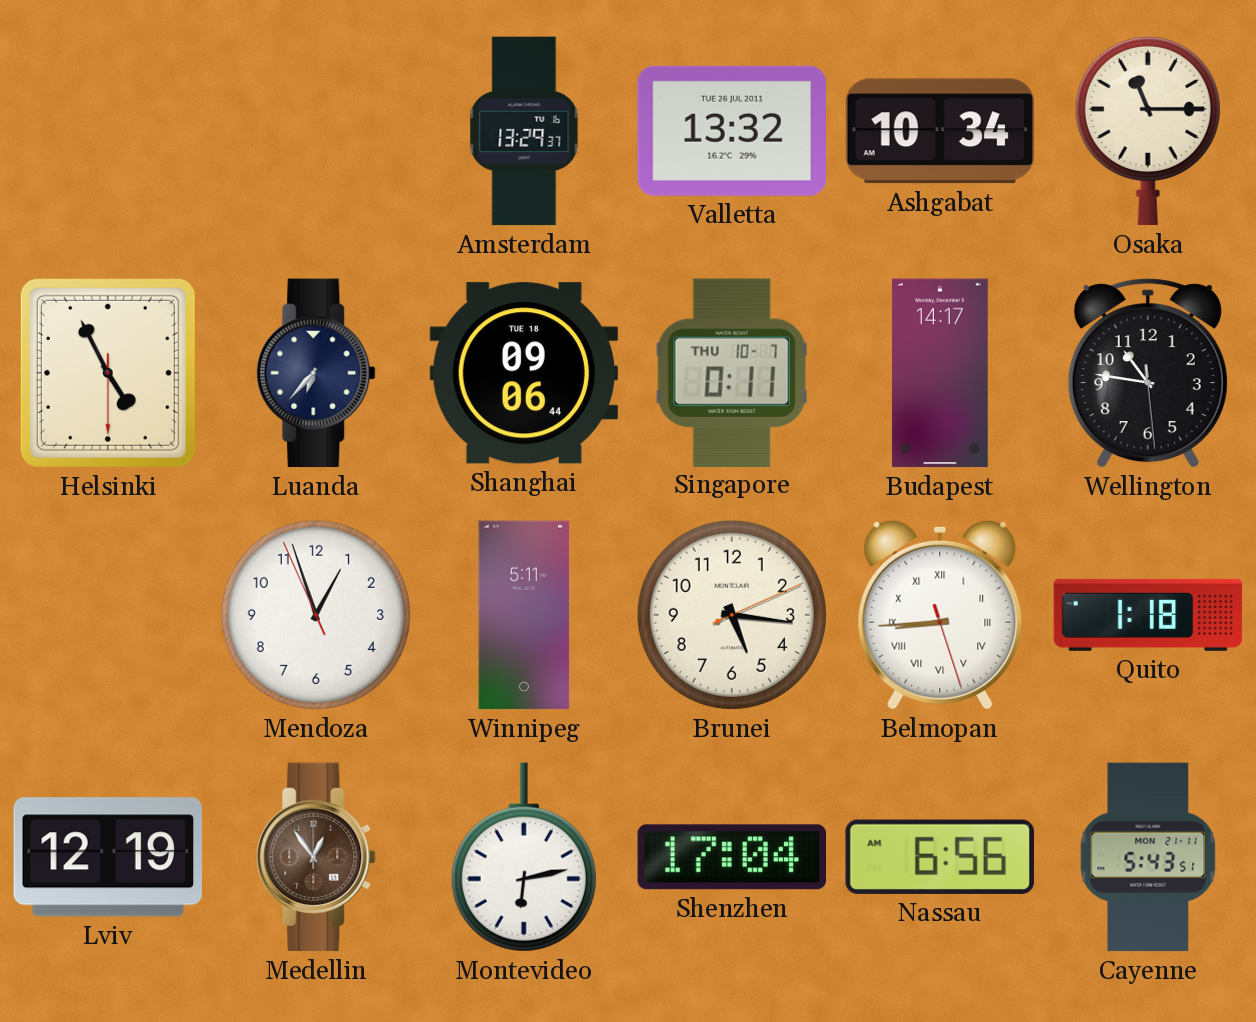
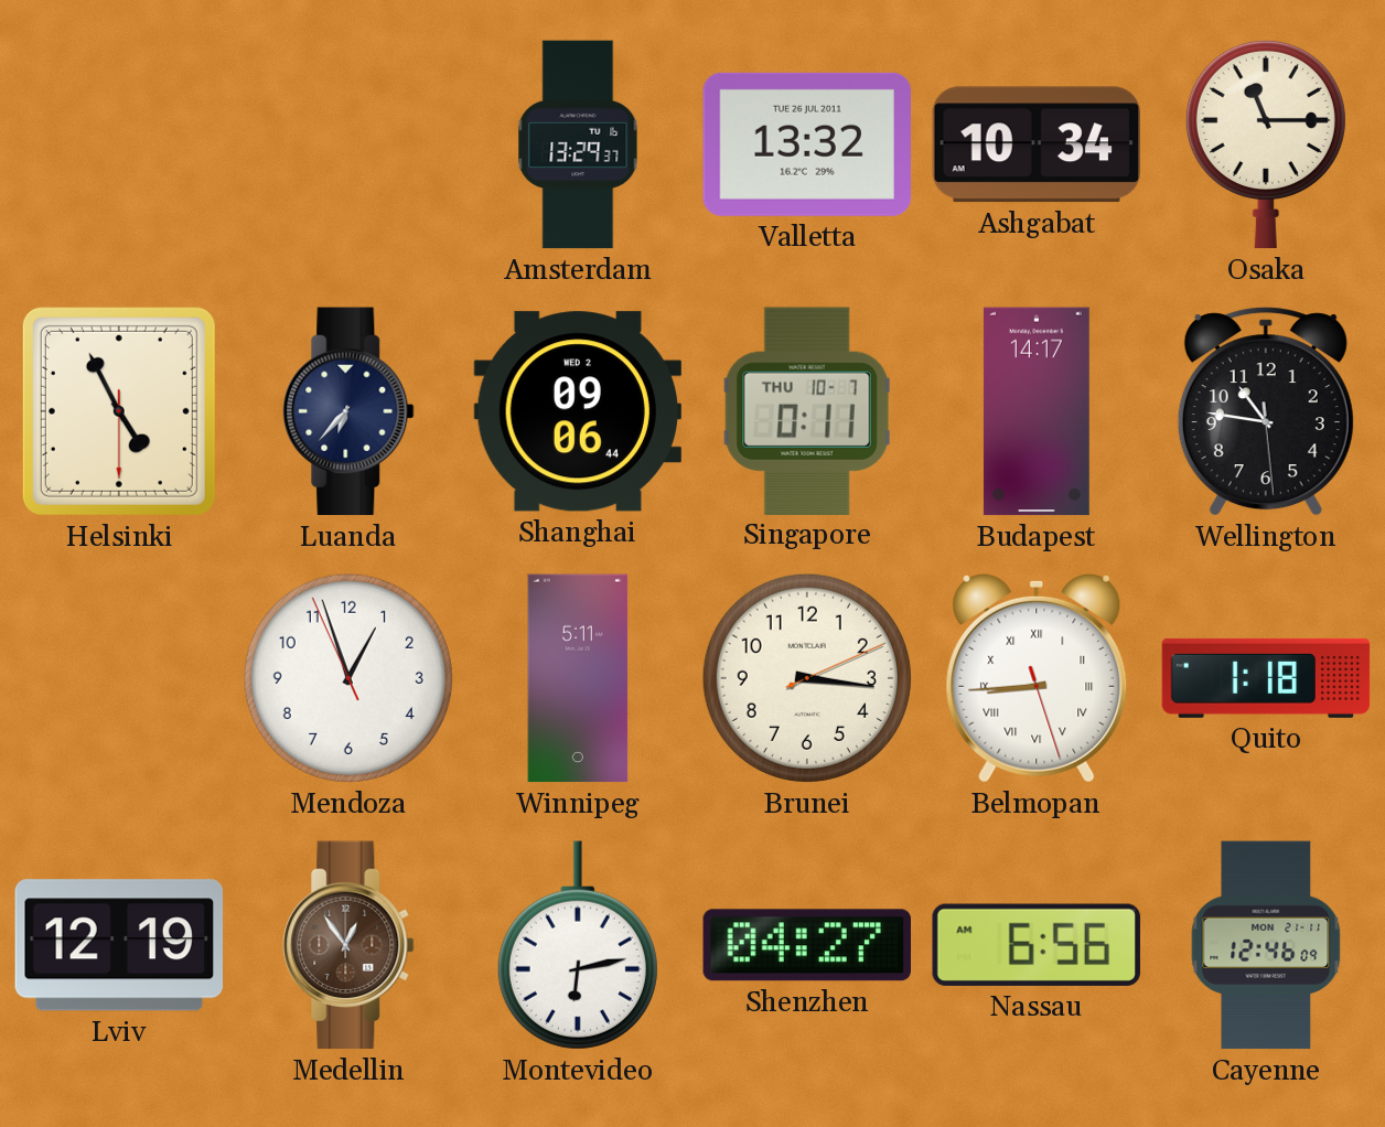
Shanghai date: TUE 18 -> WED 2
Brunei: 5:16 -> 3:16
Shenzhen: 17:04 -> 04:27
Cayenne: 5:43 -> 12:46
